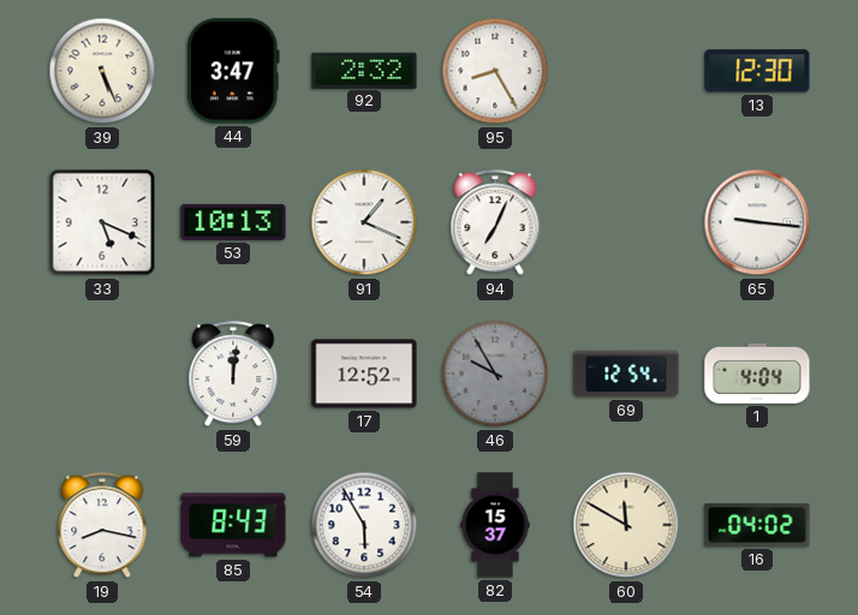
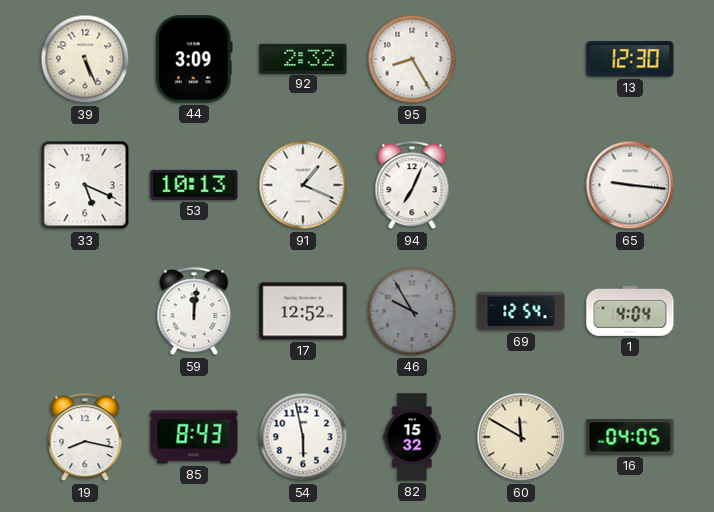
44: 3:47 -> 3:09
54: 5:55 -> 5:58
82: 15:37 -> 15:32
16: 04:02 -> 04:05
